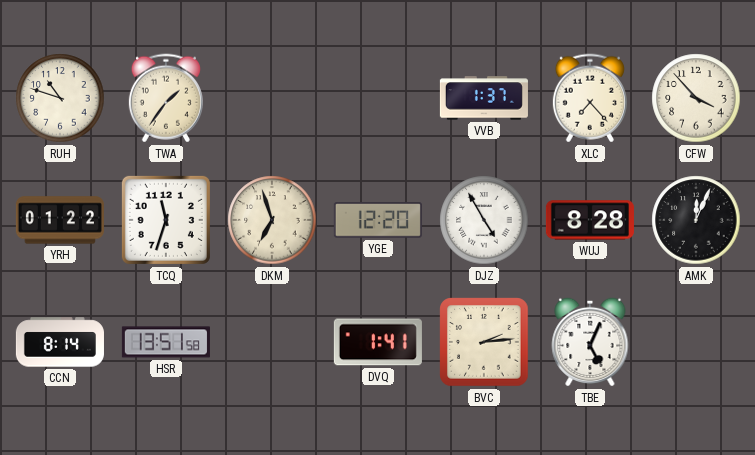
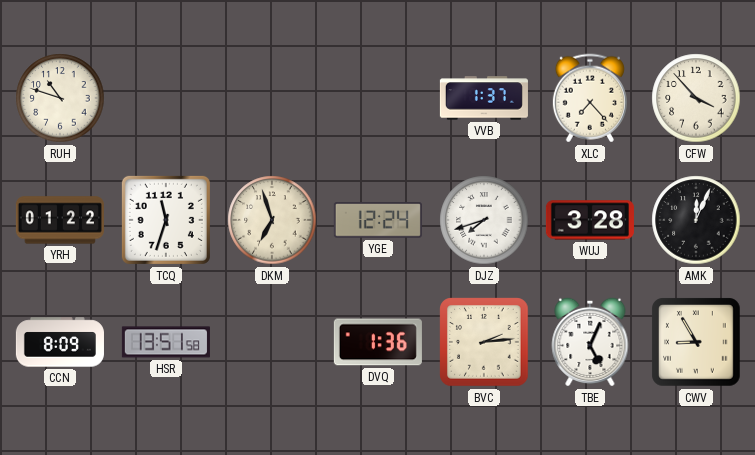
TWA: 1:36 -> none
YGE: 12:20 -> 12:24
DJZ: 4:55 -> 7:42
WUJ: 8:28 -> 3:28
CCN: 8:14 -> 8:09
DVQ: 1:41 -> 1:36
CWV: none -> 8:55
